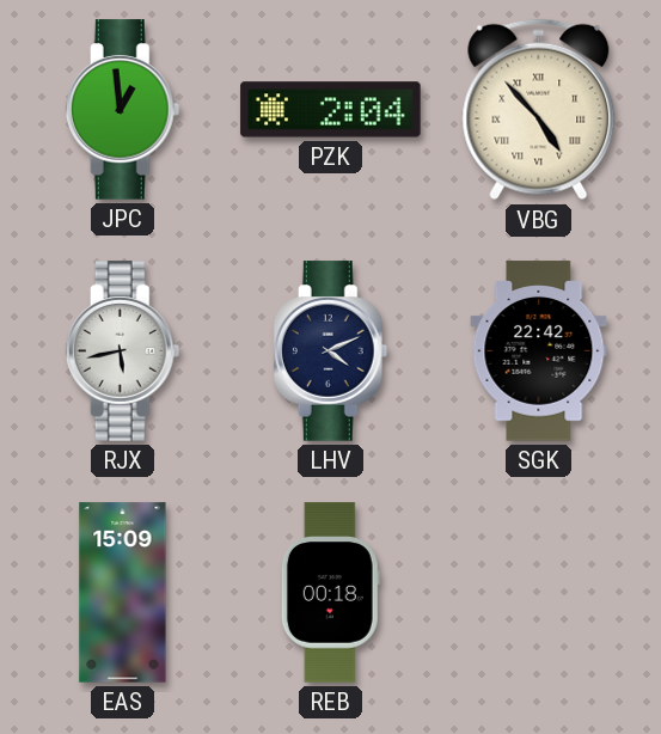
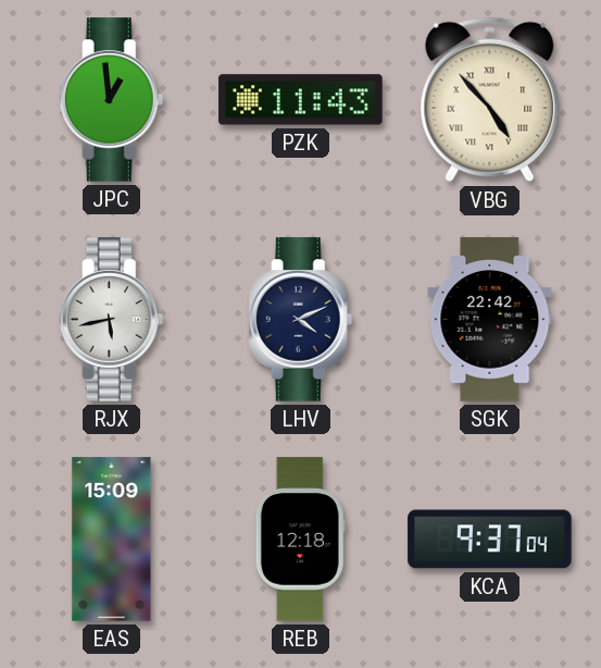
PZK: 2:04 -> 11:43
REB: 00:18 -> 12:18
KCA: none -> 9:37
